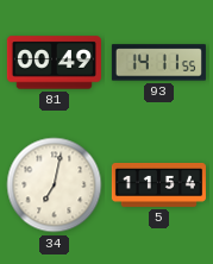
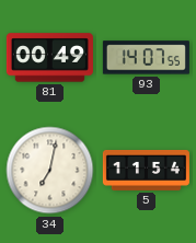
93: 14:11 -> 14:07
